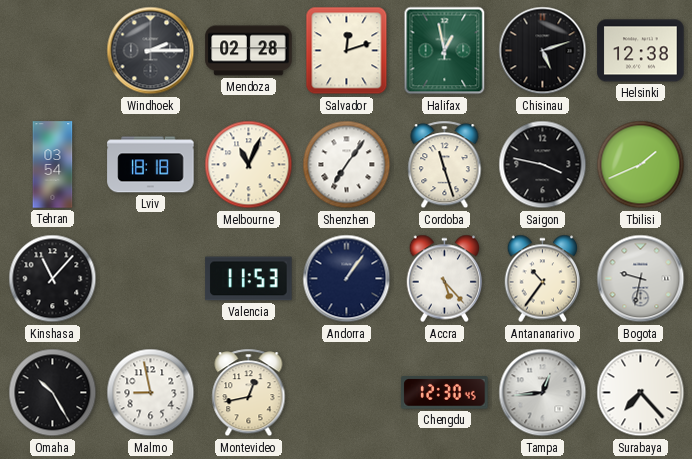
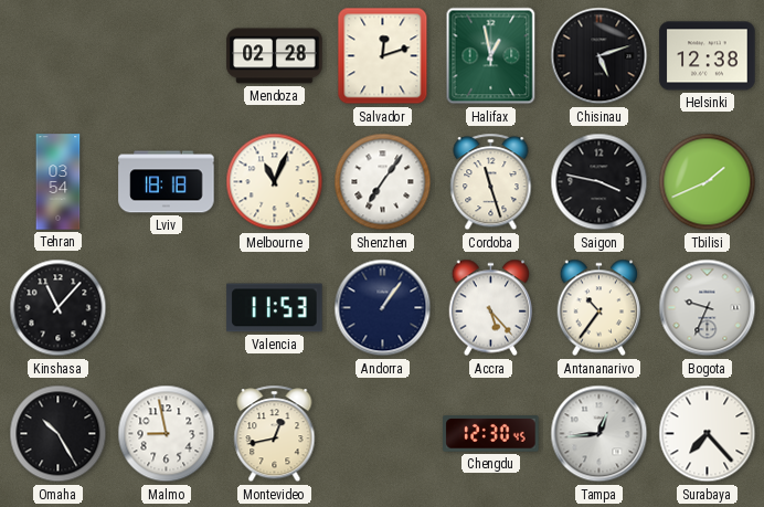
Windhoek: 2:15 -> none
Bogota: 9:32 -> 9:34
